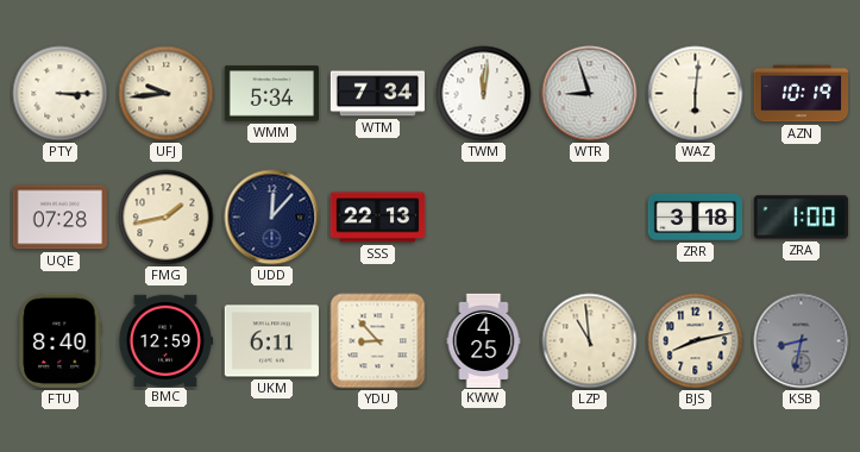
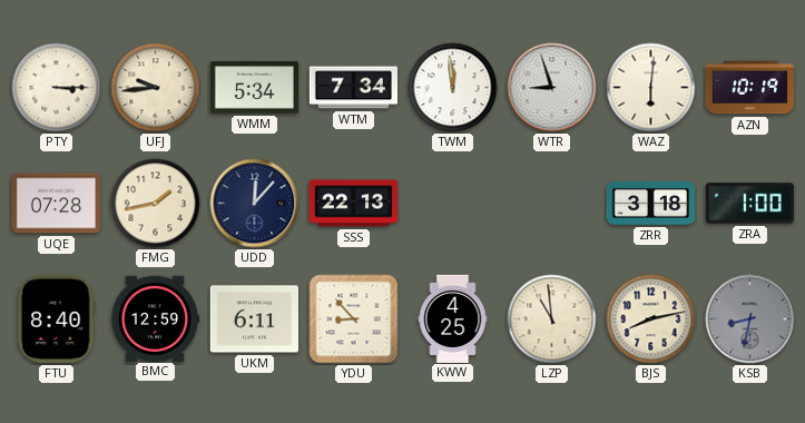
TWM: 12:01 -> 11:59
